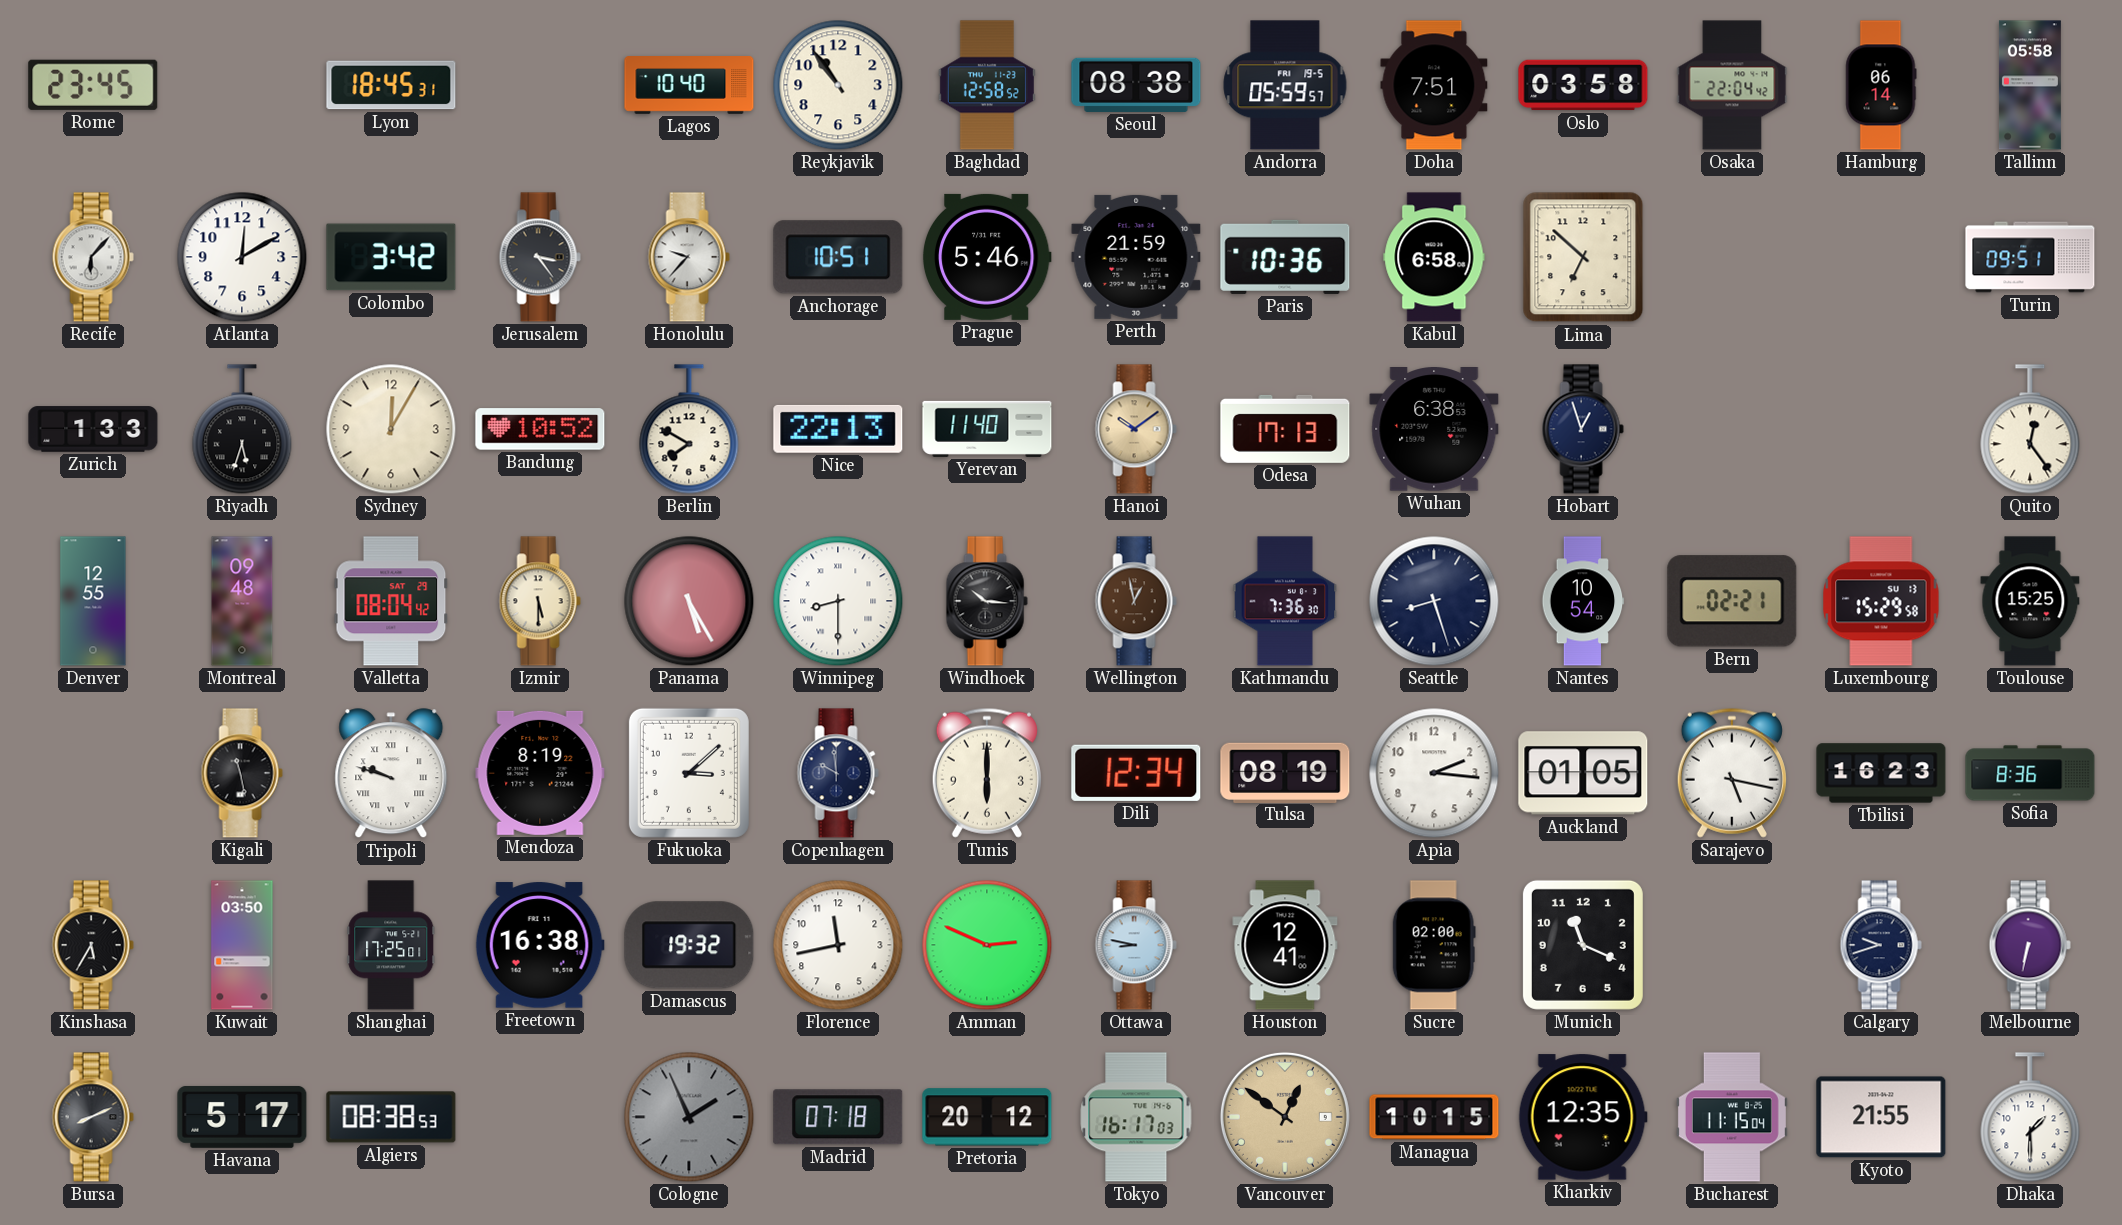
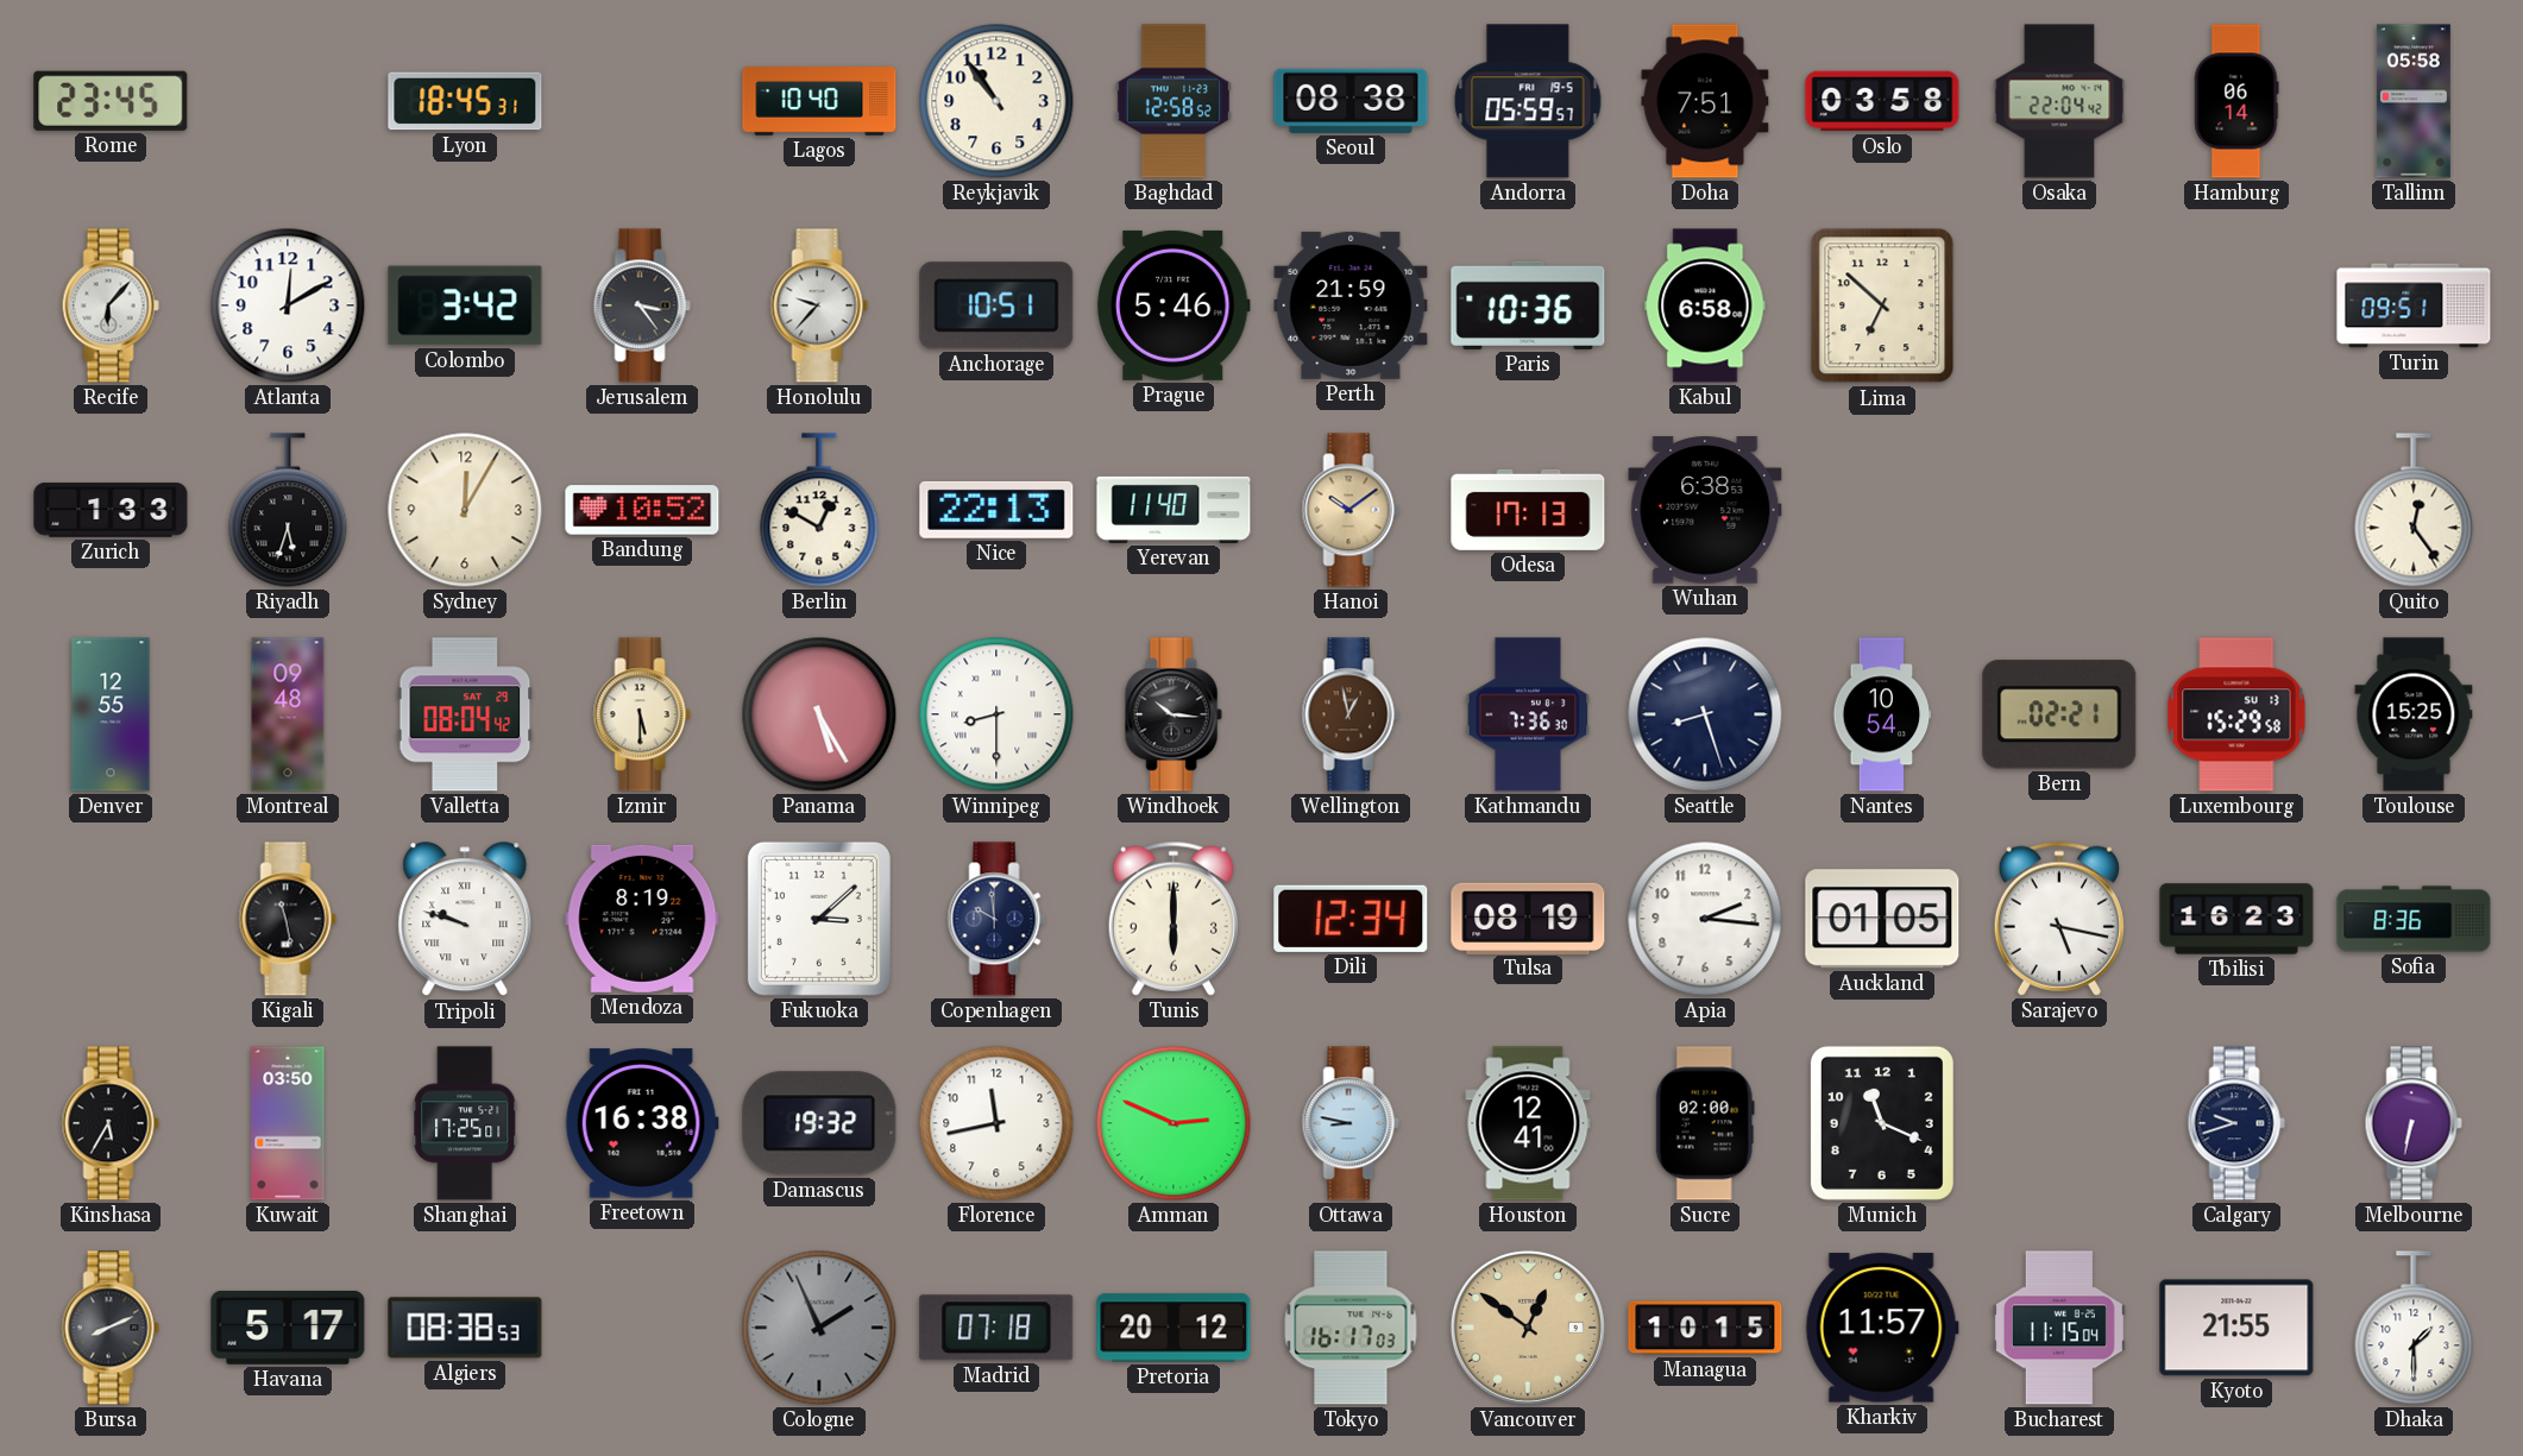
Berlin: 7:50 -> 12:50
Hobart: 12:57 -> none
Kharkiv: 12:35 -> 11:57
